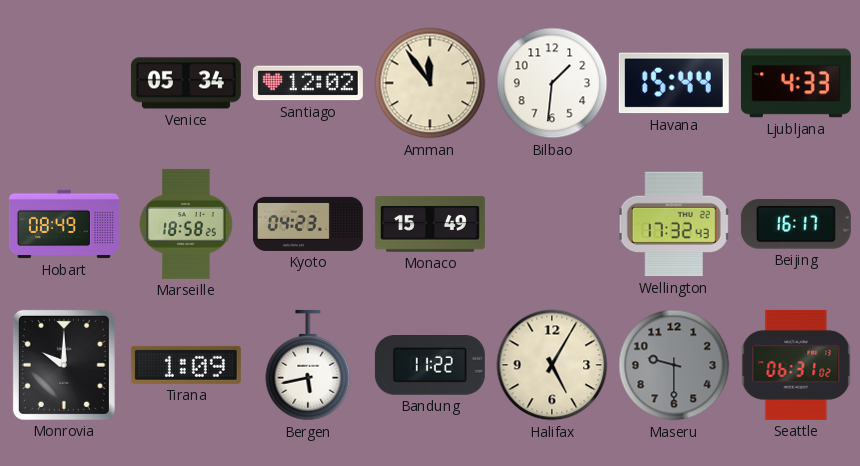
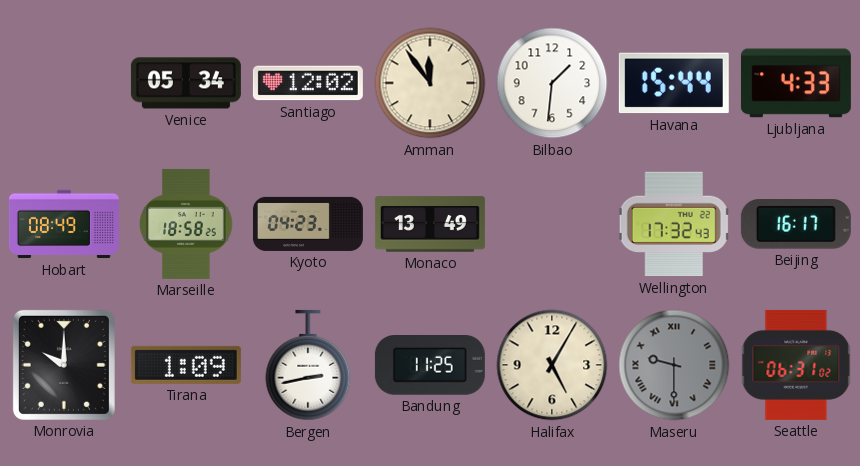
Monaco: 15:49 -> 13:49
Bergen: 5:43 -> 2:43
Bandung: 11:22 -> 11:25
Maseru numerals: Arabic -> Roman
